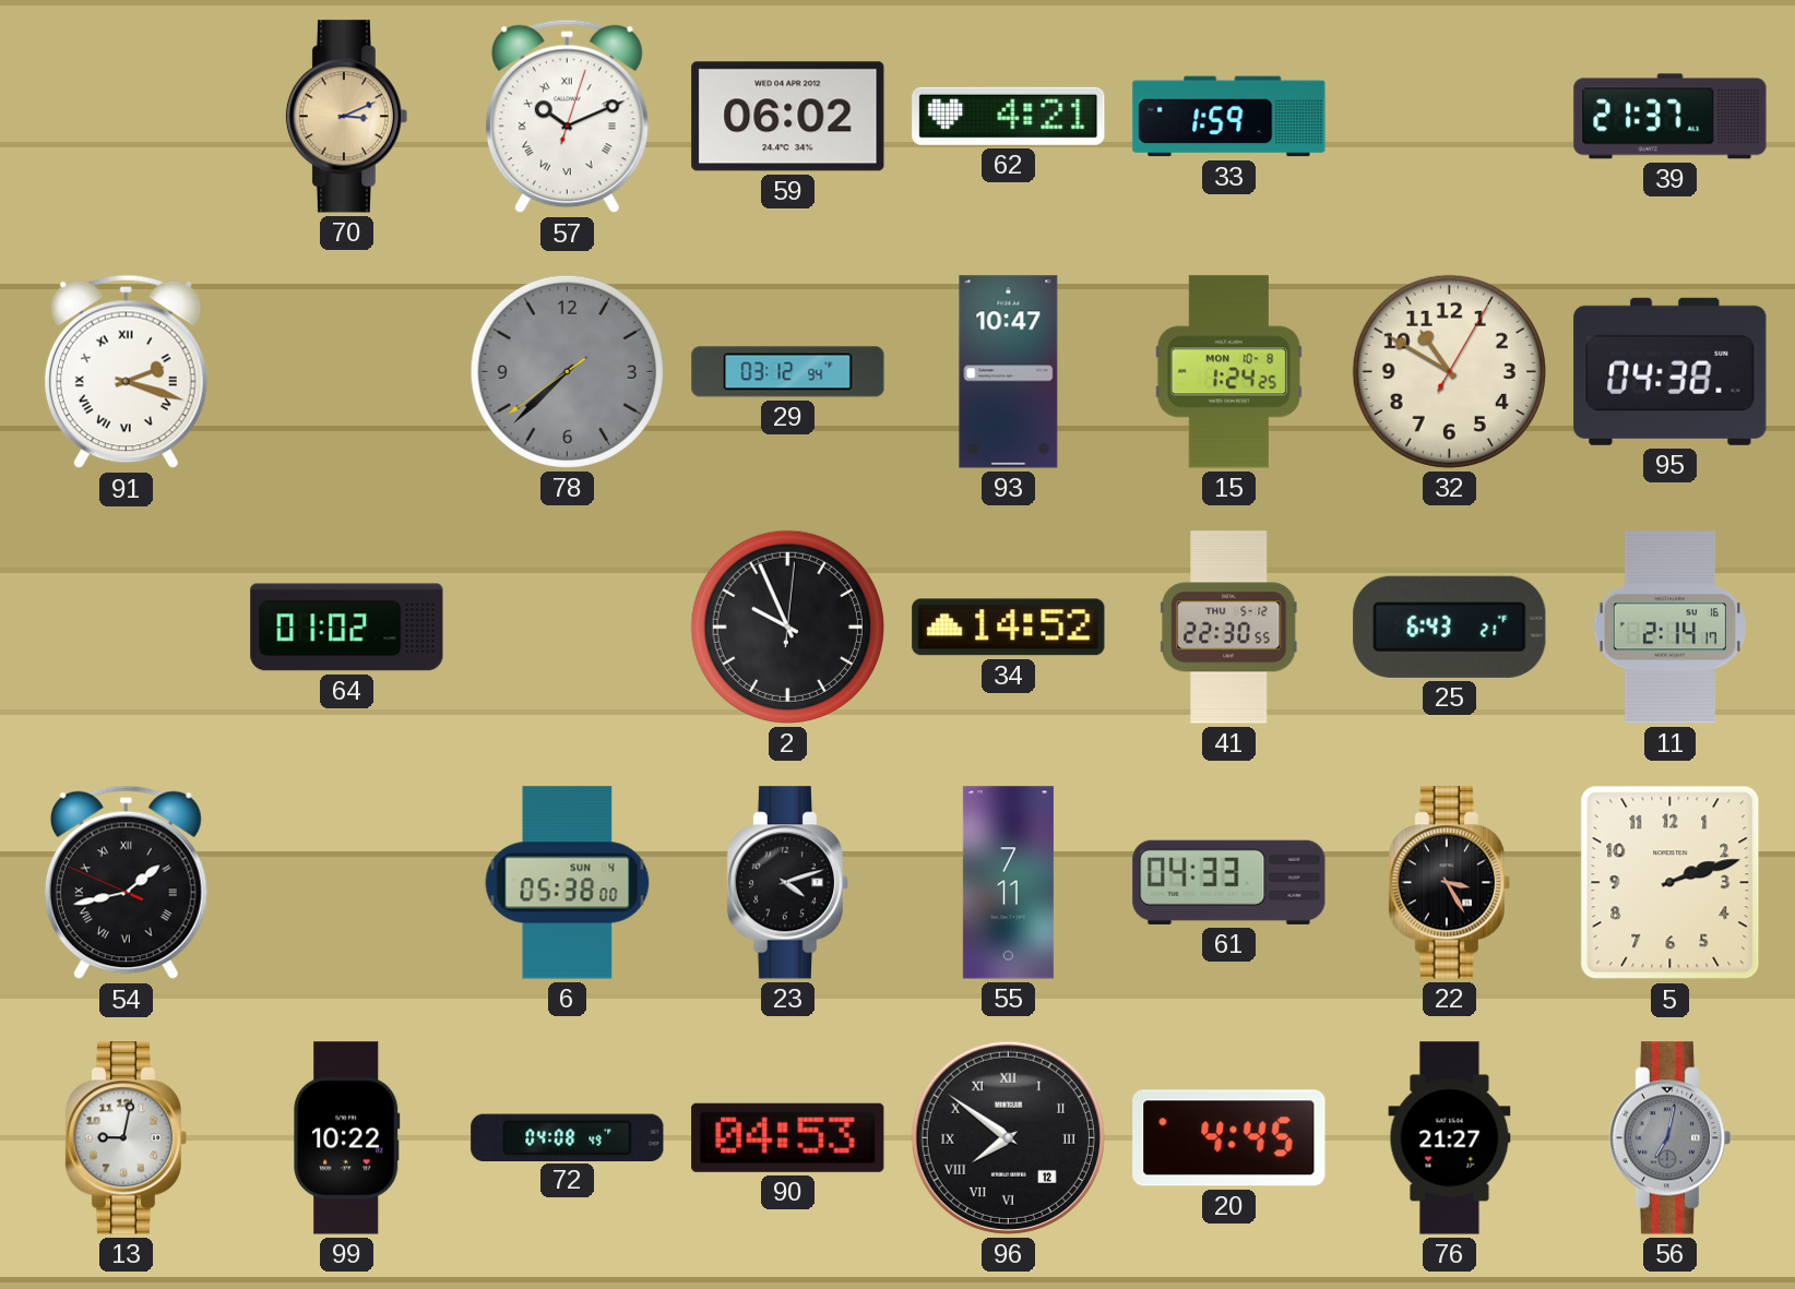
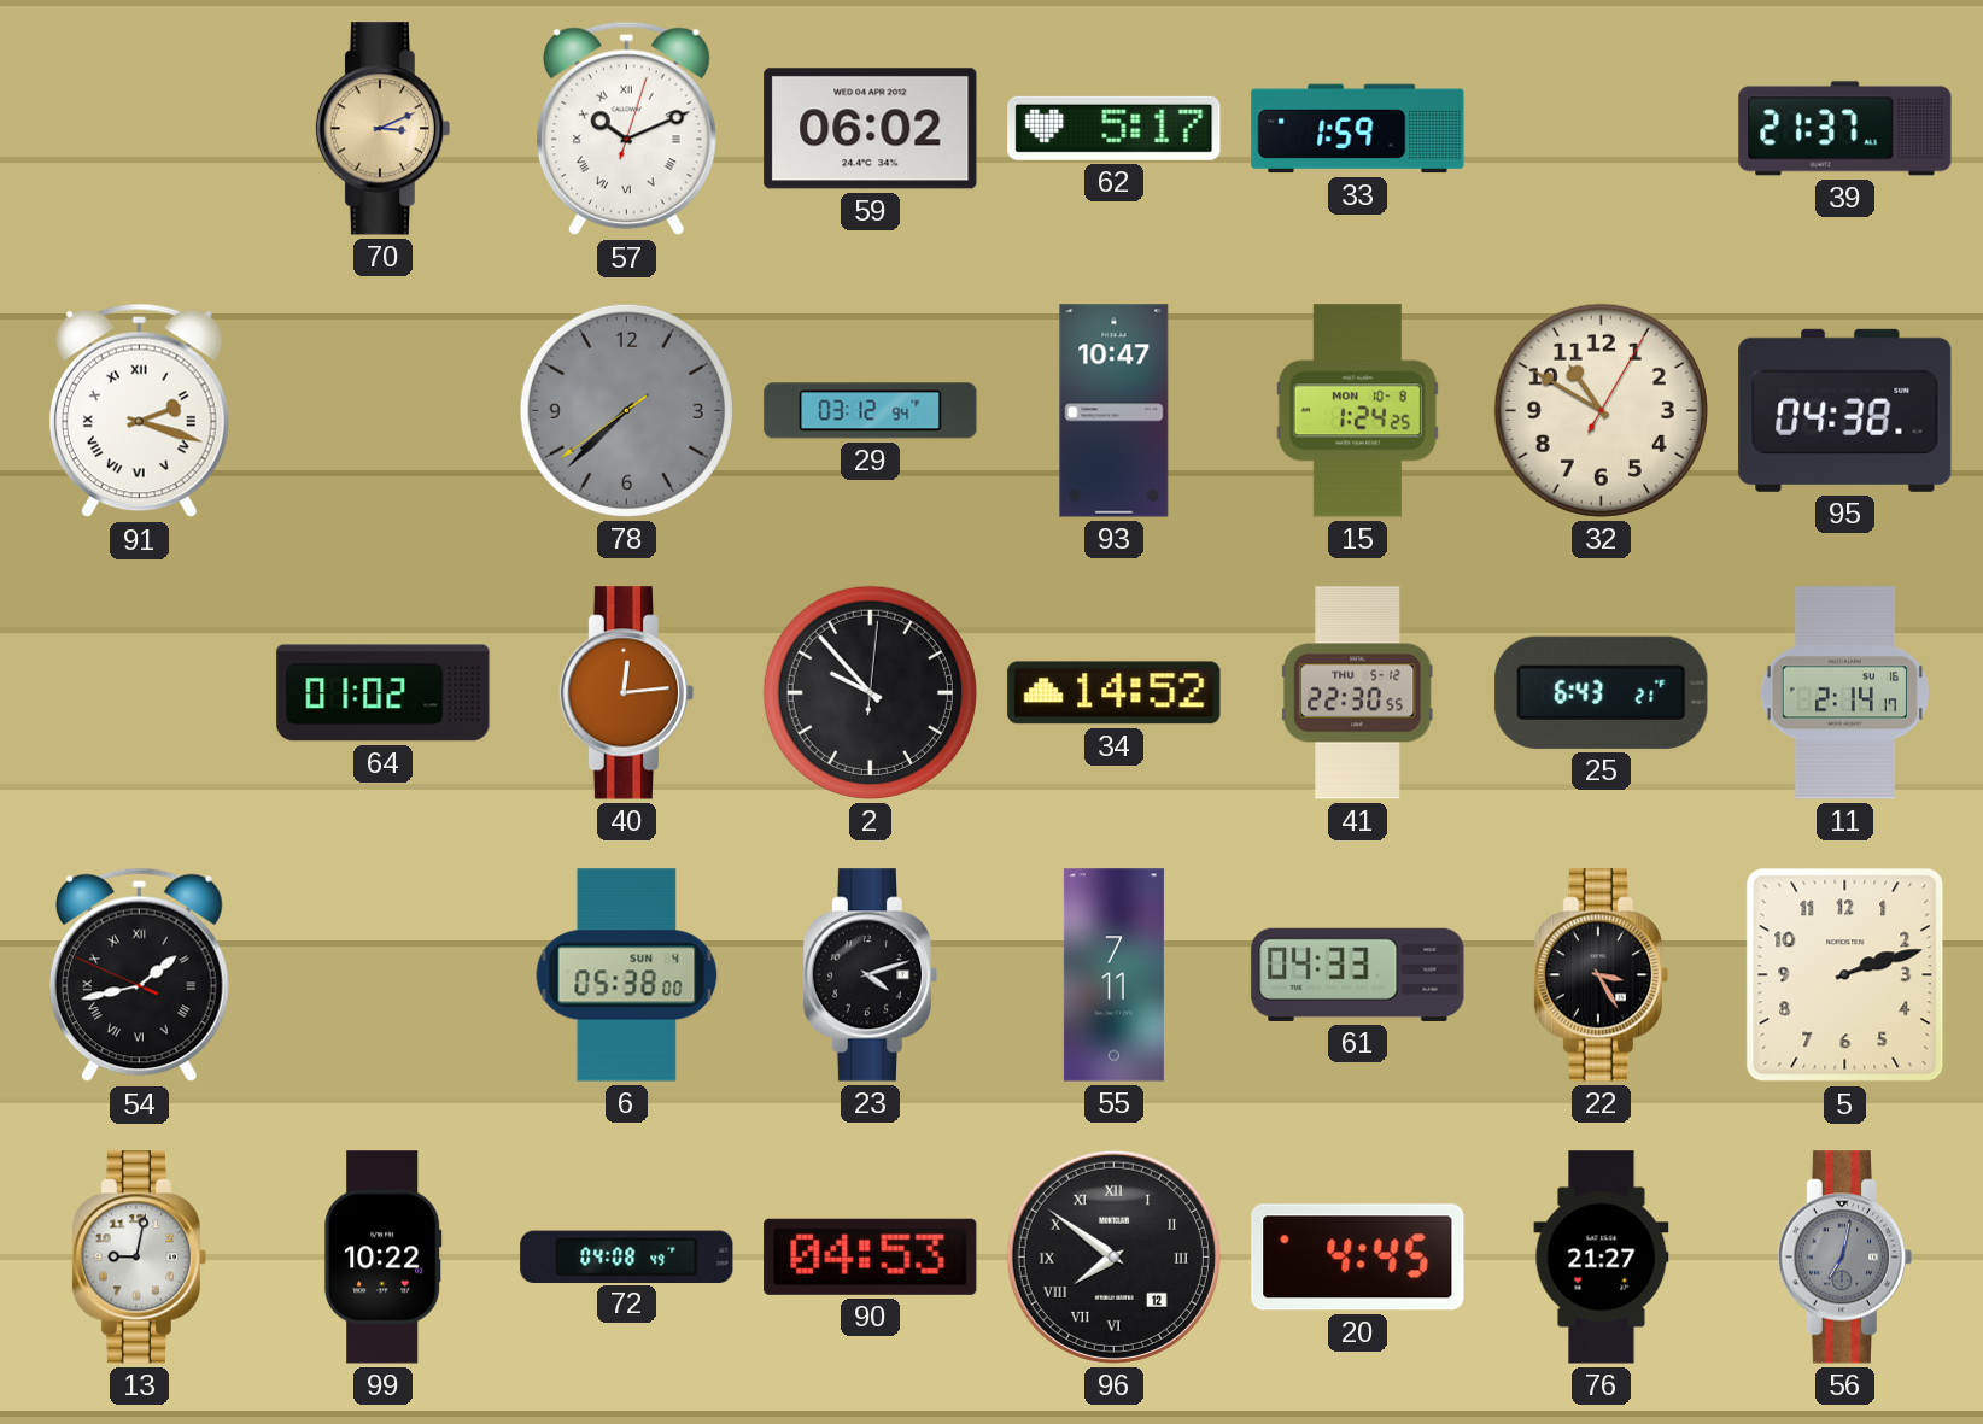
62: 4:21 -> 5:17
40: none -> 12:14
2: 9:56 -> 9:53
